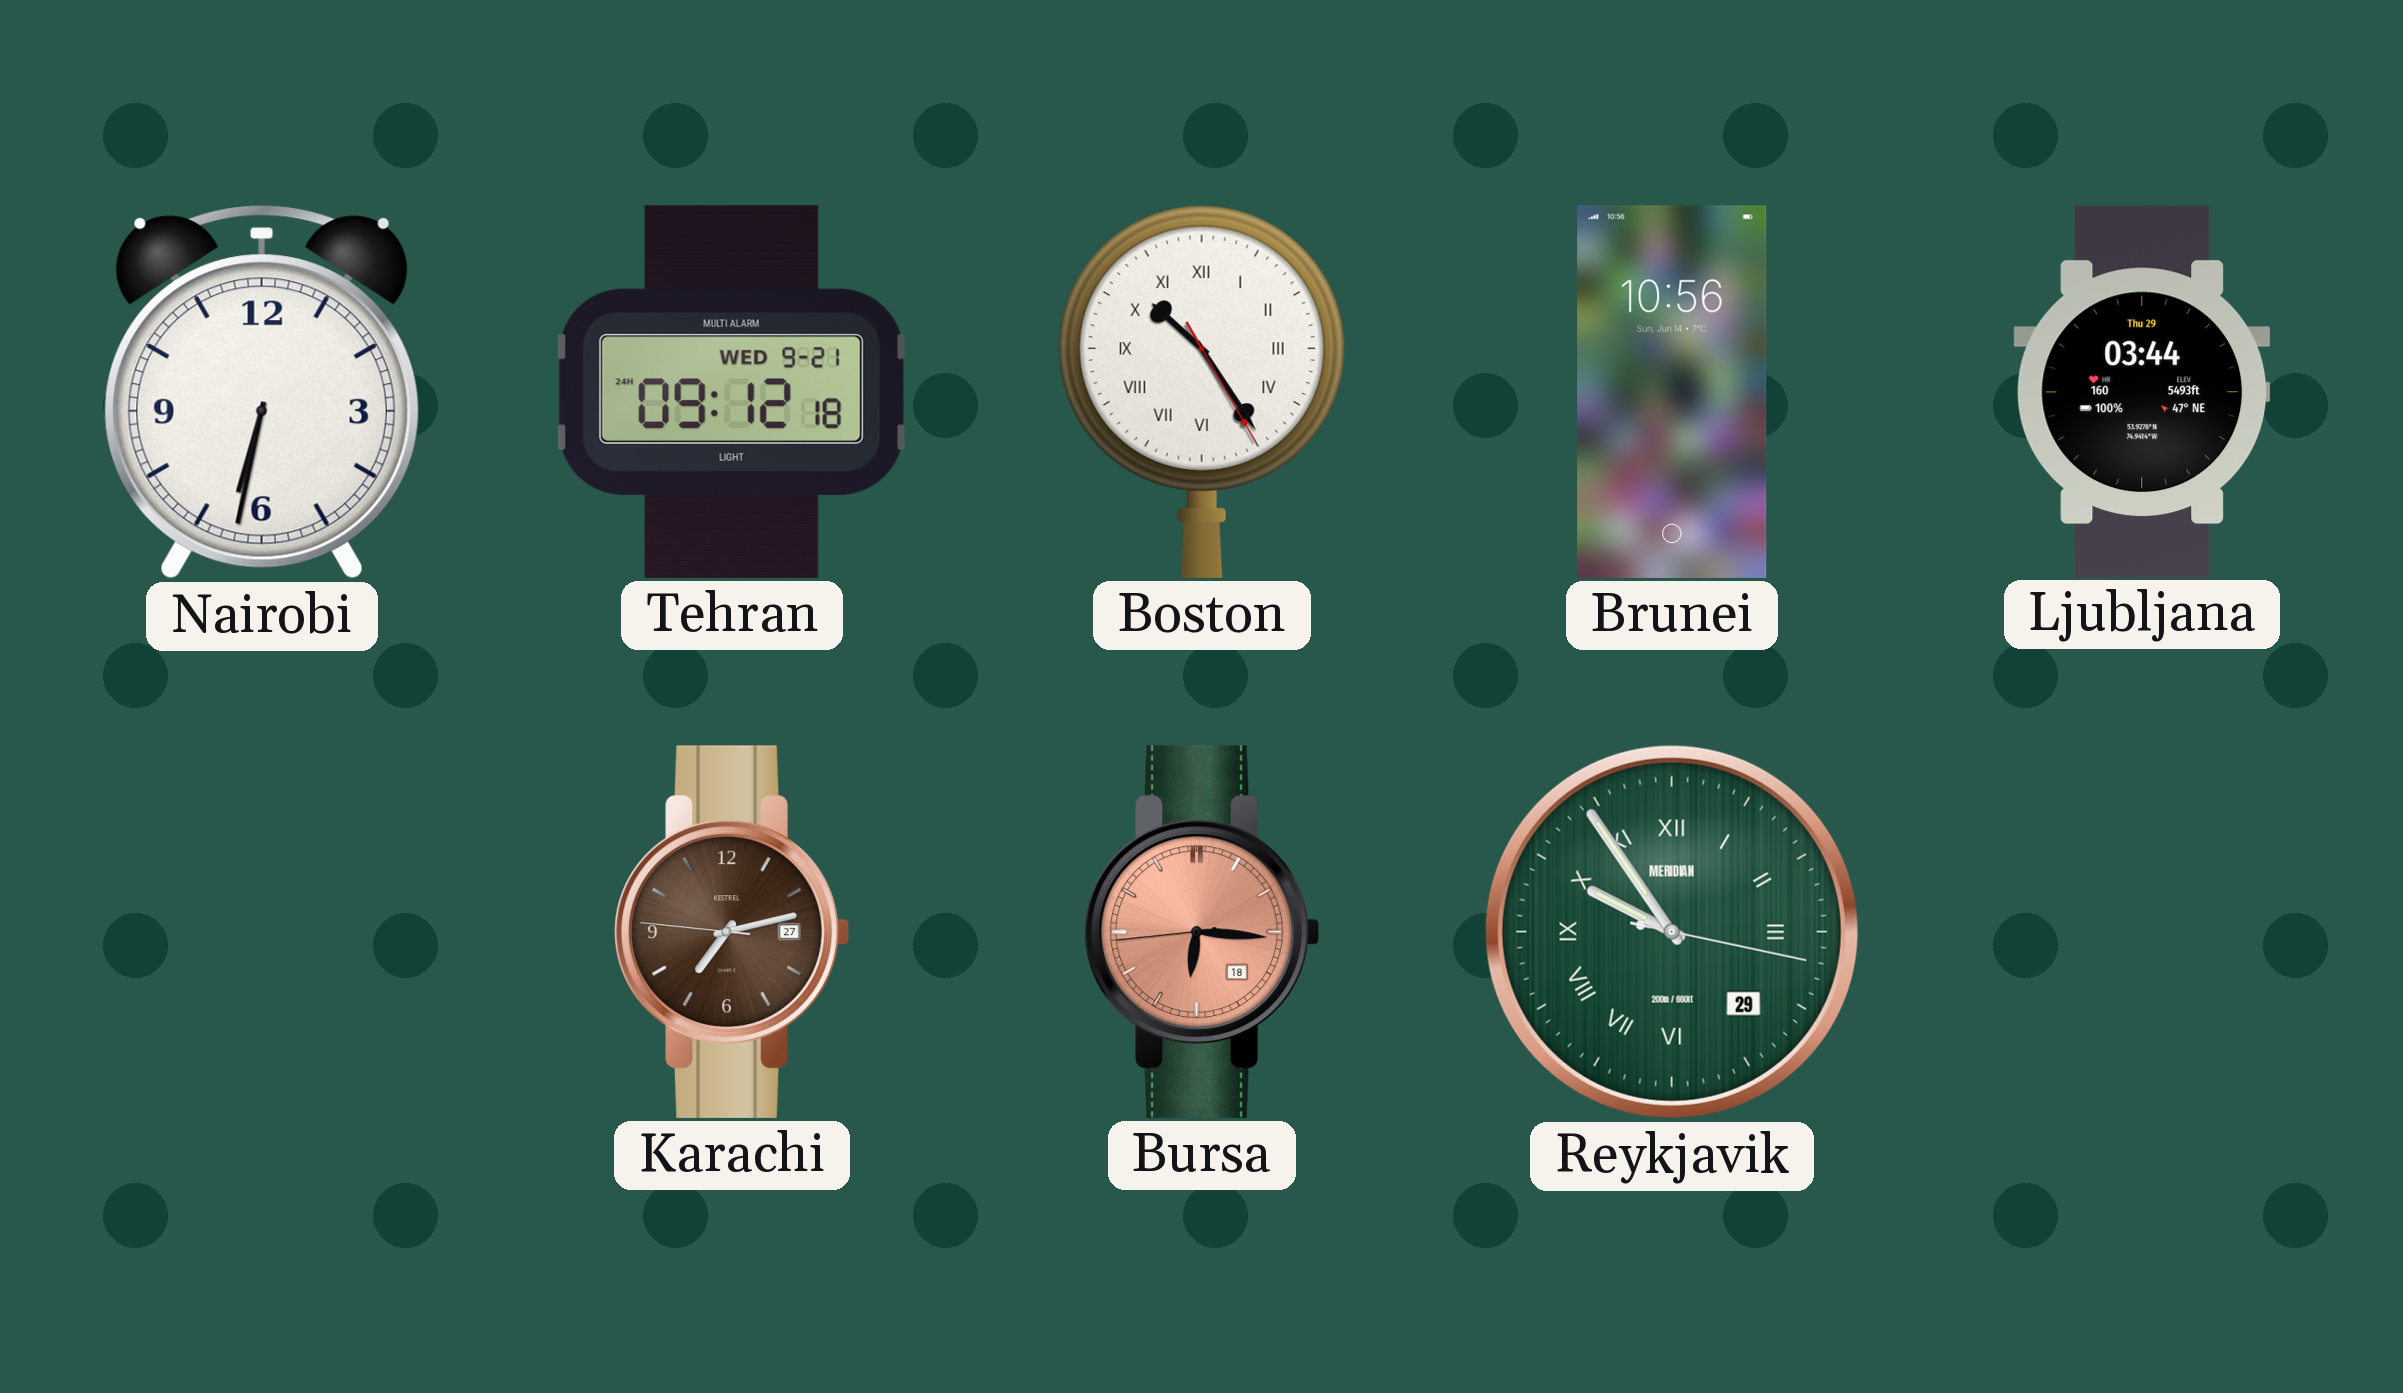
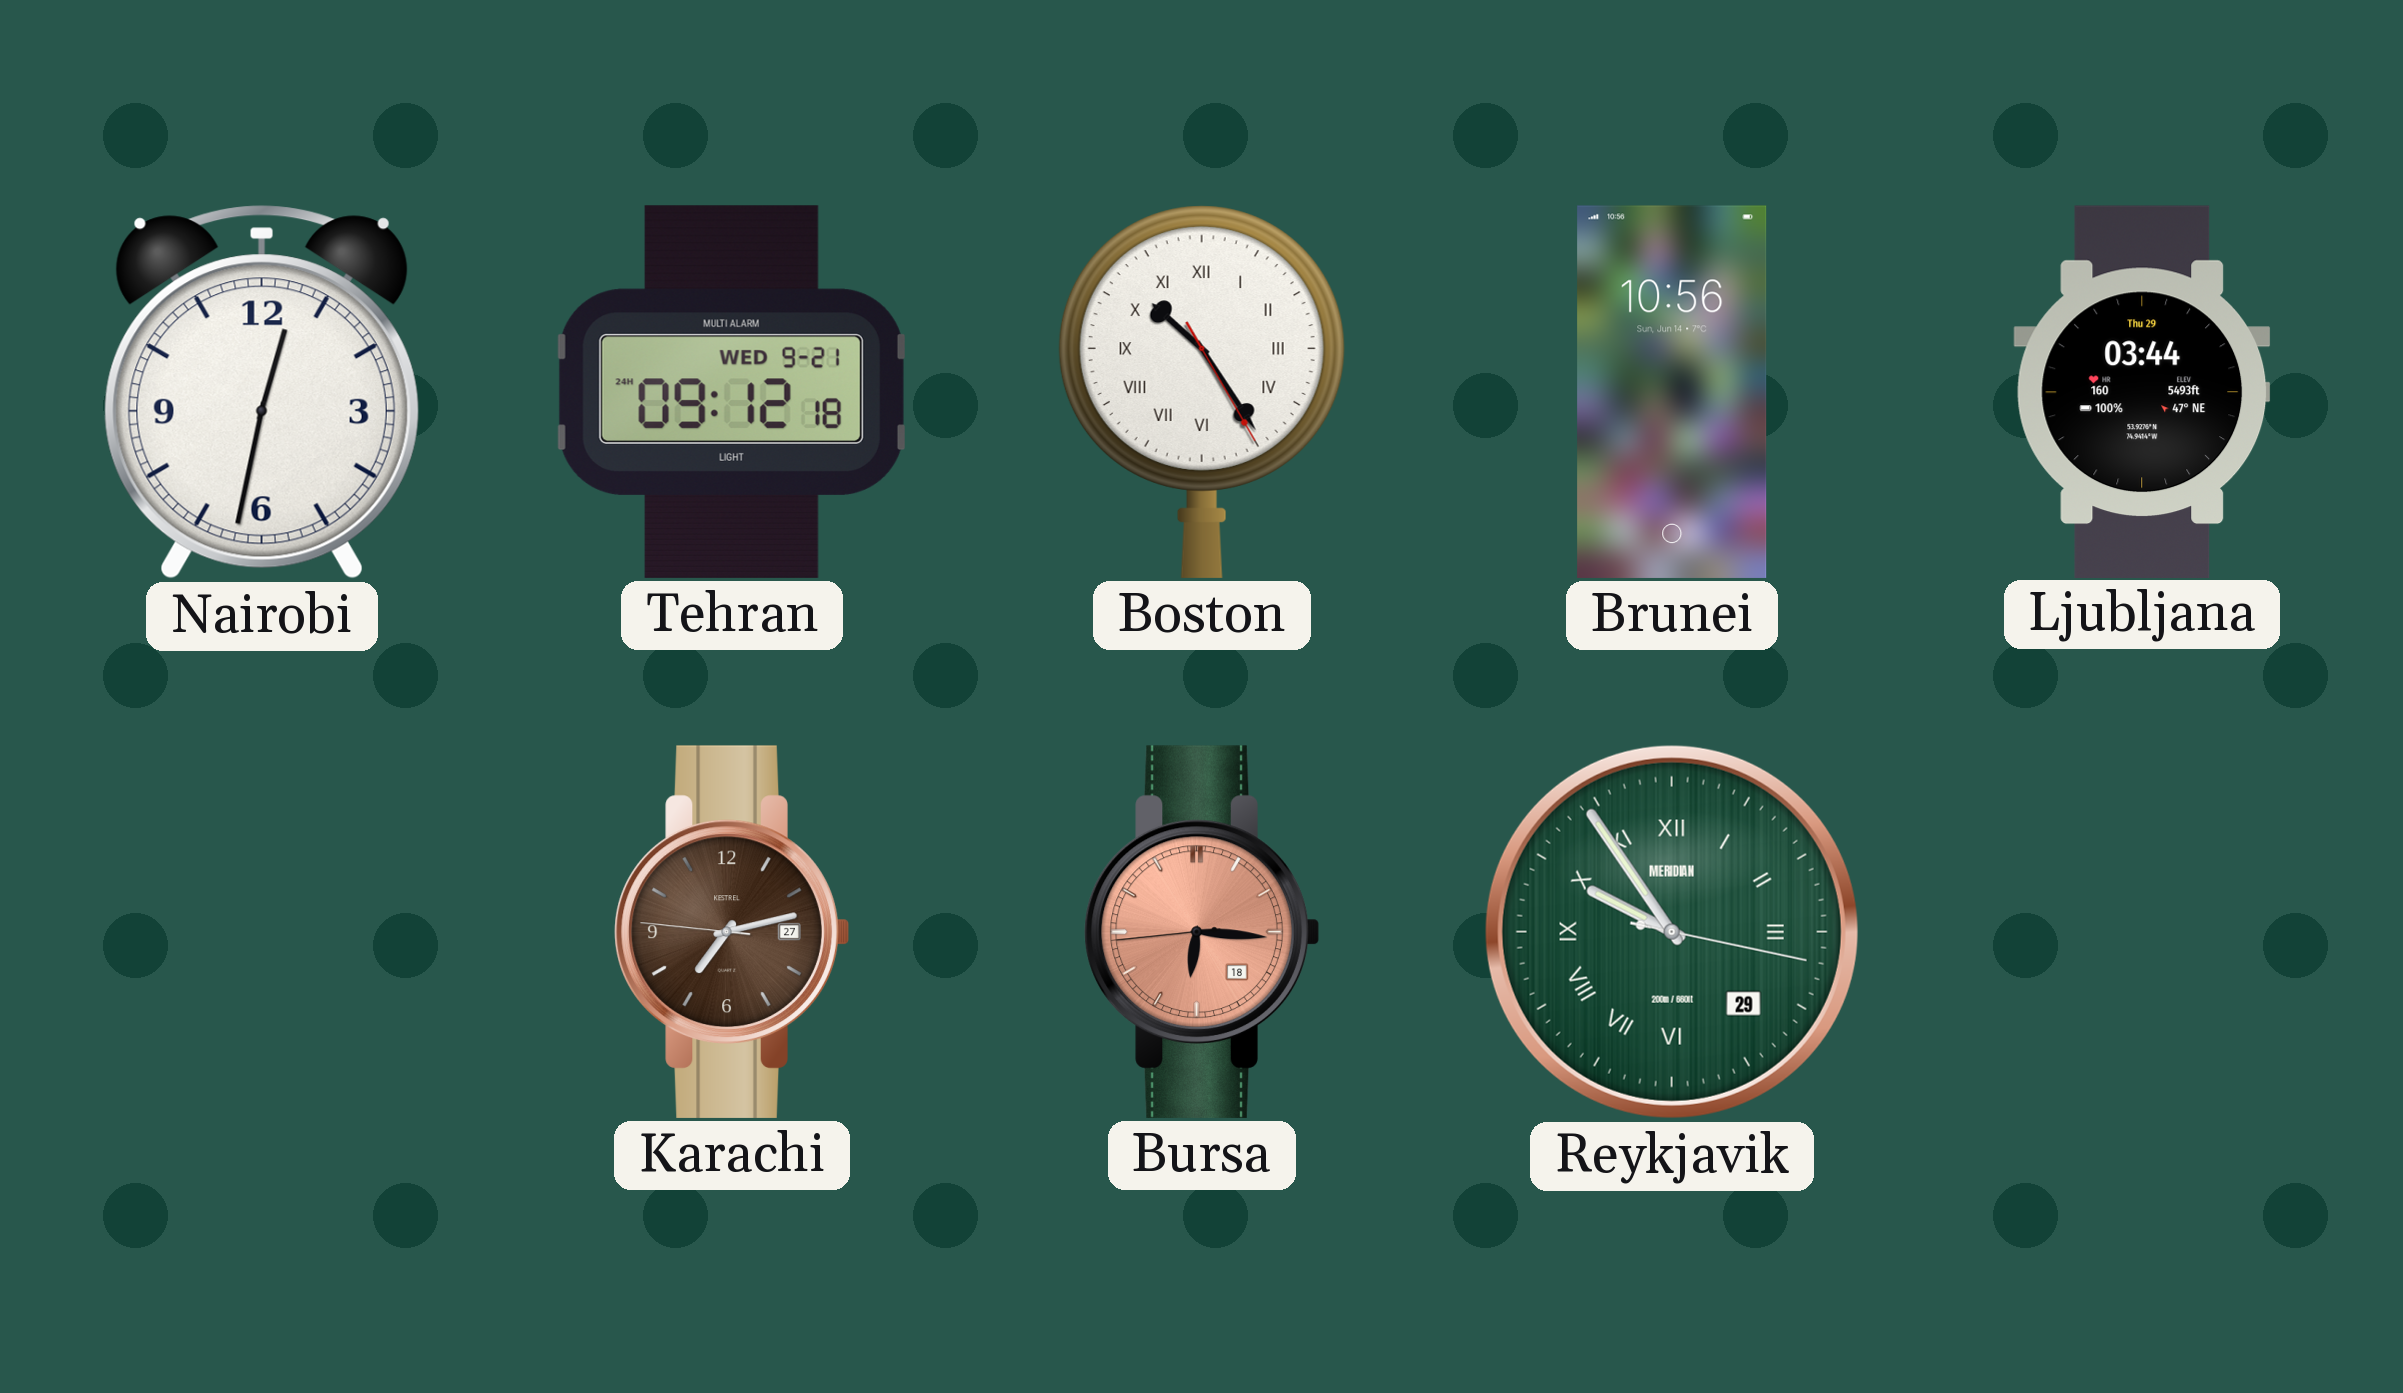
Nairobi: 6:32 -> 12:32
